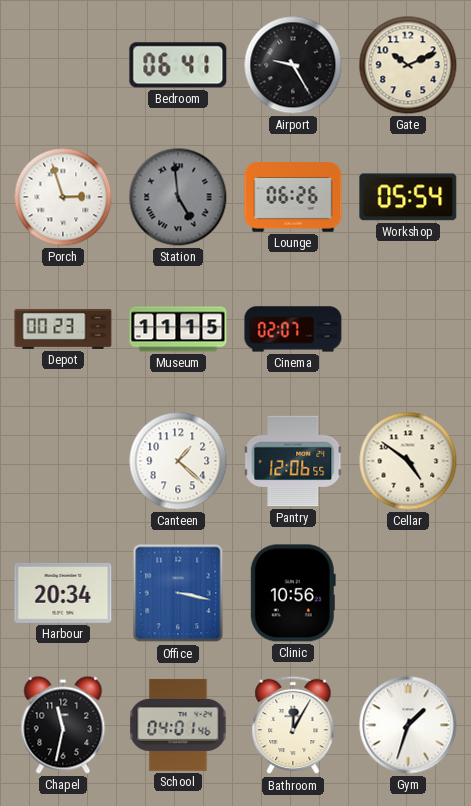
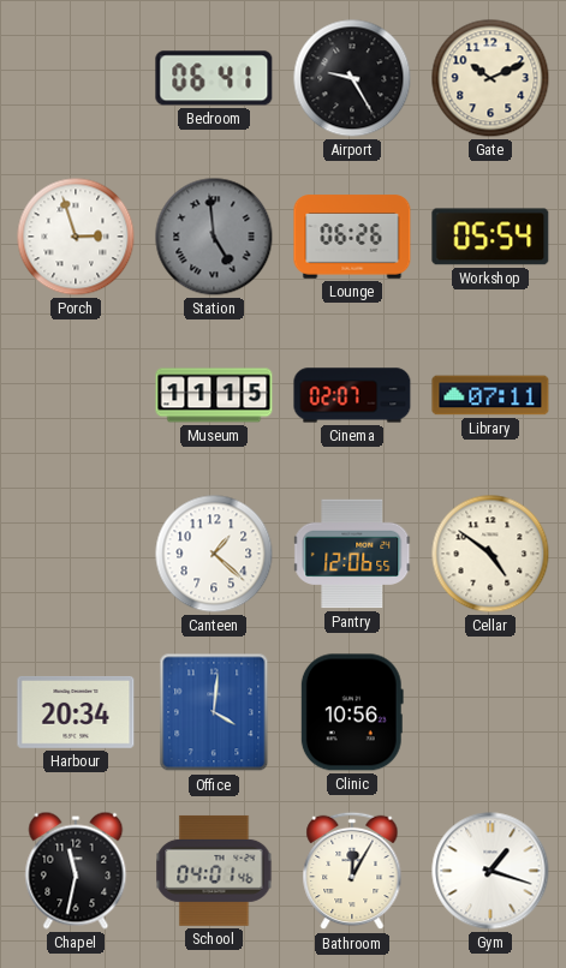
Depot: 00:23 -> none
Library: none -> 07:11
Office: 3:17 -> 4:01
Gym: 1:33 -> 1:18
